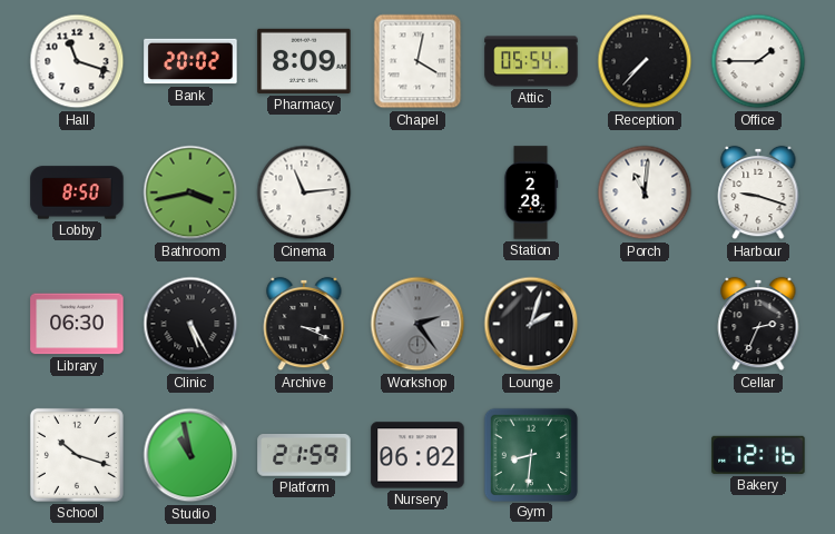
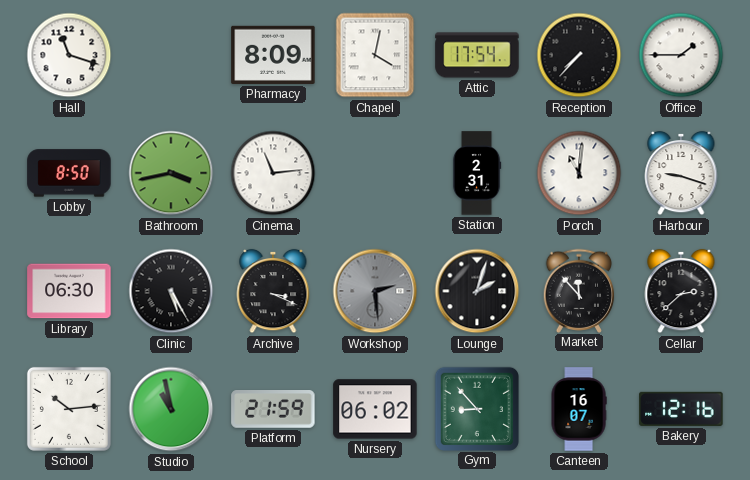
Bank: 20:02 -> none
Attic: 05:54 -> 17:54
Station: 2:28 -> 2:31
Workshop: 2:24 -> 2:29
Market: none -> 11:53
Cellar: 2:34 -> 2:38
School: 10:18 -> 10:14
Gym: 8:31 -> 8:53
Canteen: none -> 16:07
